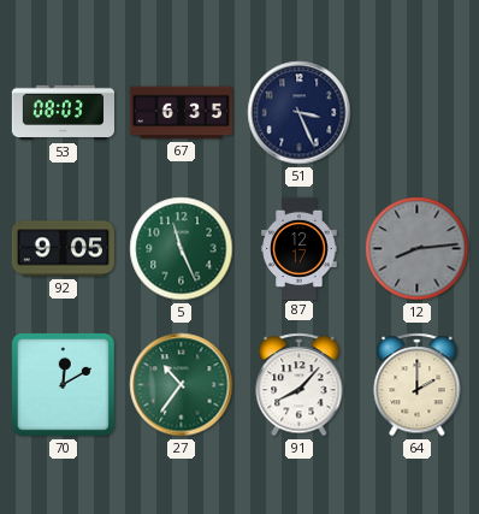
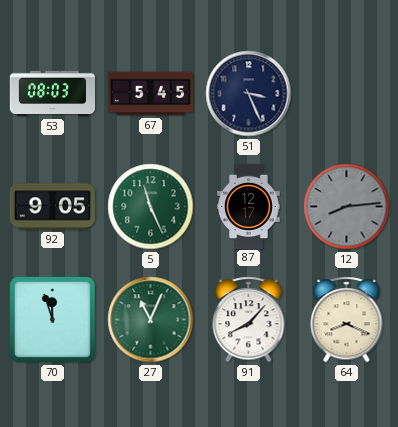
67: 6:35 -> 5:45
70: 12:10 -> 11:57
27: 10:36 -> 11:04
64: 2:00 -> 8:19
